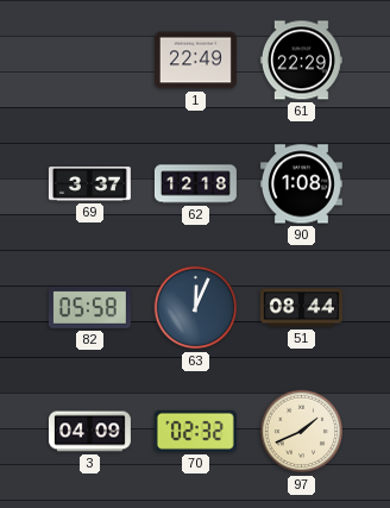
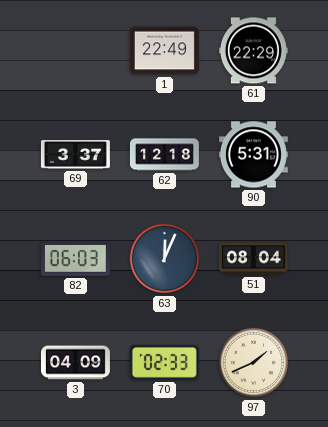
90: 1:08 -> 5:31
82: 05:58 -> 06:03
51: 08:44 -> 08:04
70: 02:32 -> 02:33
